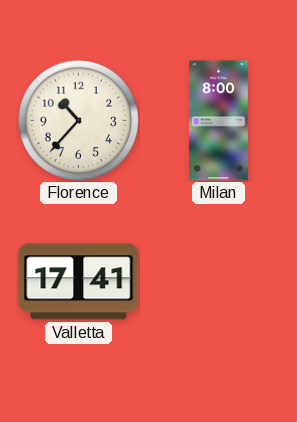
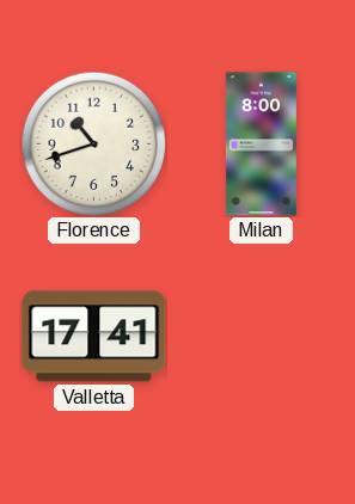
Florence: 10:37 -> 10:42
